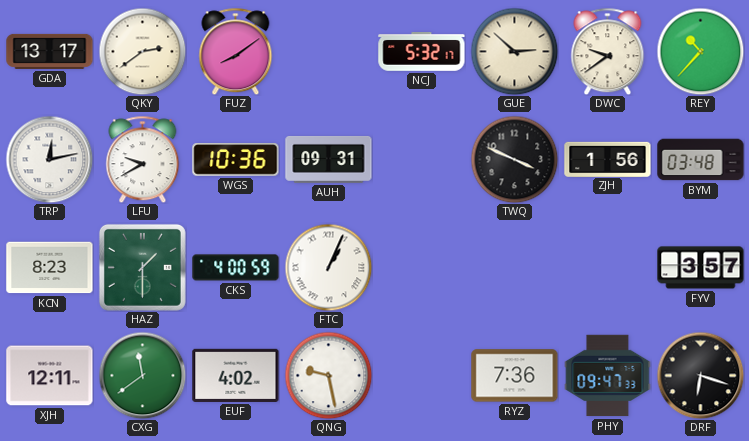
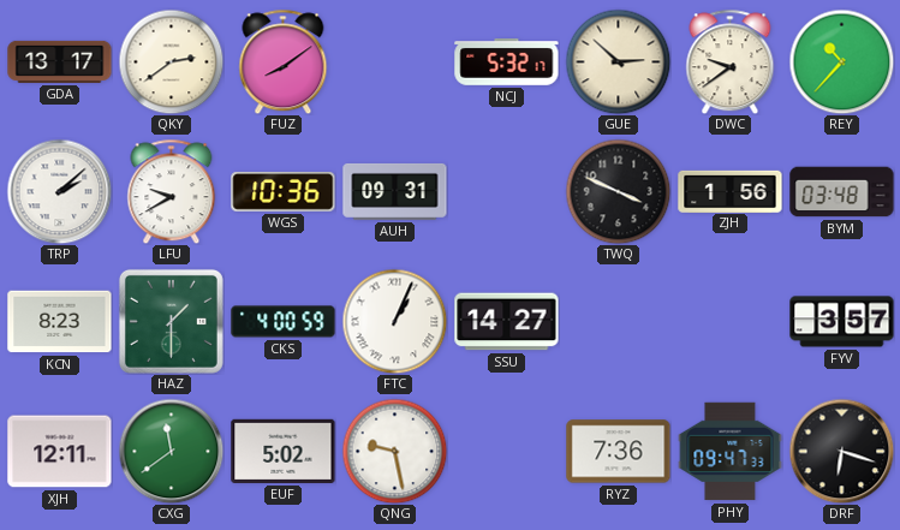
TRP: 12:13 -> 2:08
SSU: none -> 14:27
EUF: 4:02 -> 5:02
